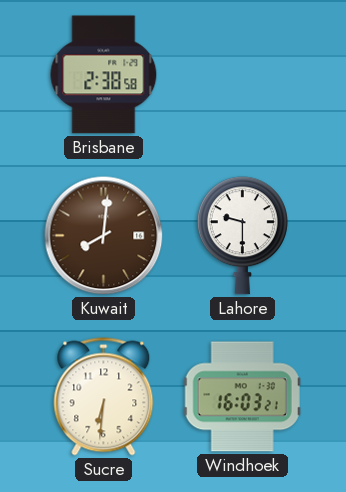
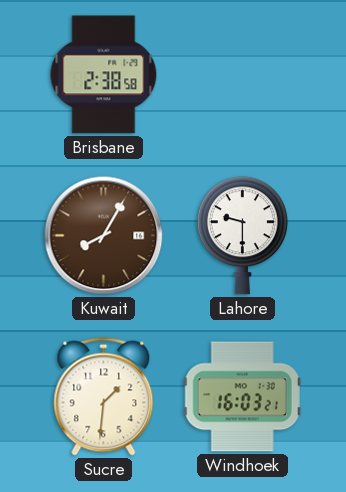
Kuwait: 8:01 -> 8:05
Sucre: 6:31 -> 1:31
